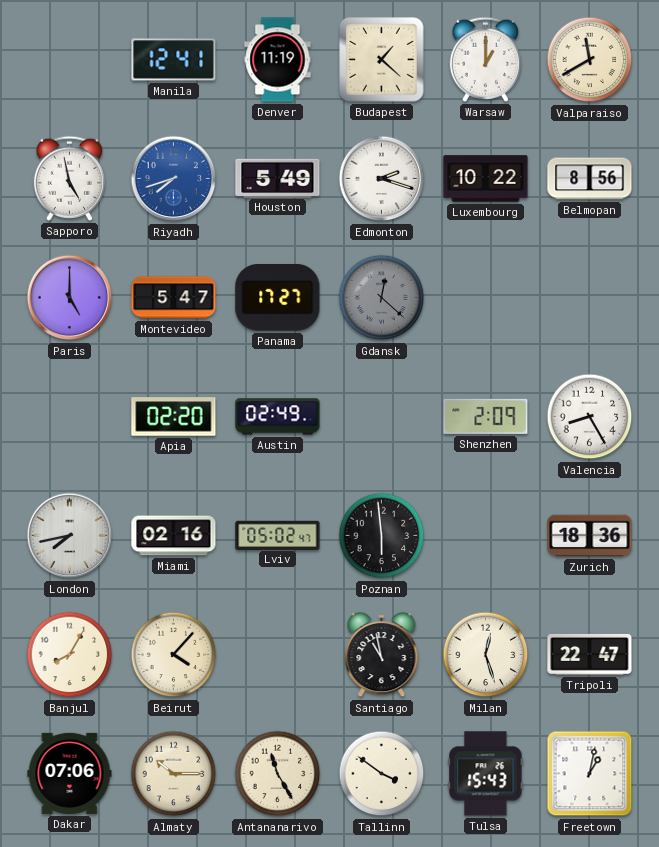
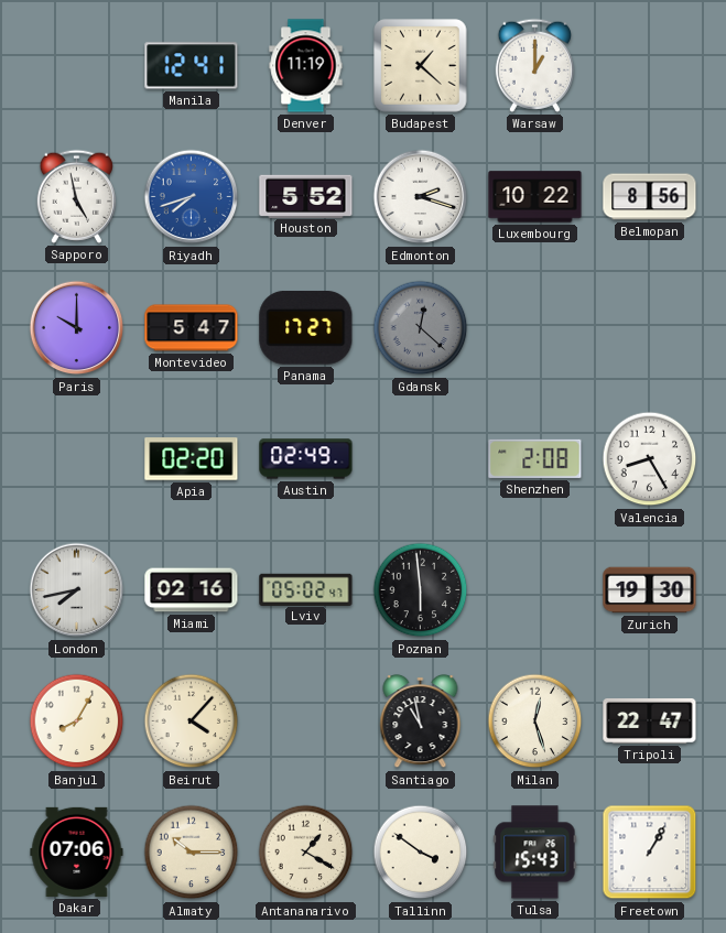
Valparaiso: 11:40 -> none
Houston: 5:49 -> 5:52
Paris: 5:00 -> 10:00
Shenzhen: 2:09 -> 2:08
Zurich: 18:36 -> 19:30
Antananarivo: 11:25 -> 1:20
Freetown: 1:02 -> 1:05
